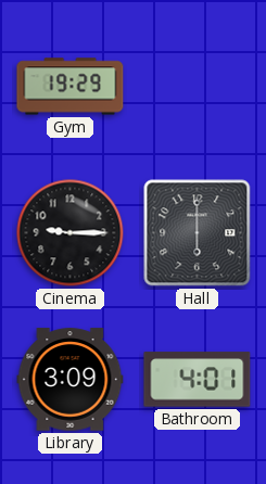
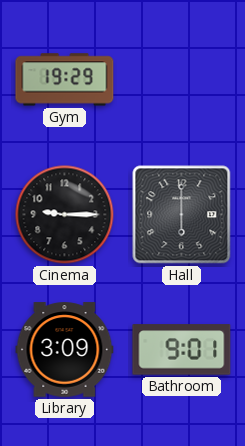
Bathroom: 4:01 -> 9:01
